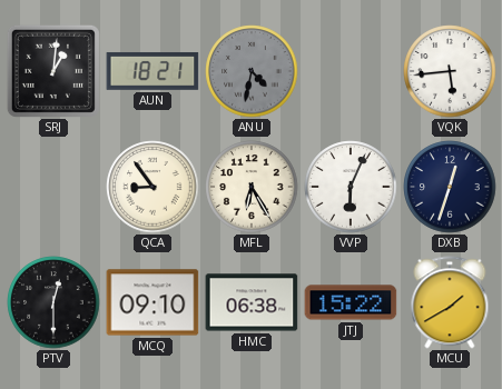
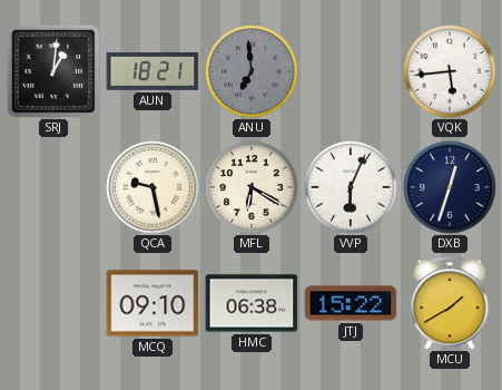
ANU: 4:32 -> 6:59
QCA: 8:54 -> 9:28
MFL: 6:25 -> 6:20
PTV: 12:30 -> none
